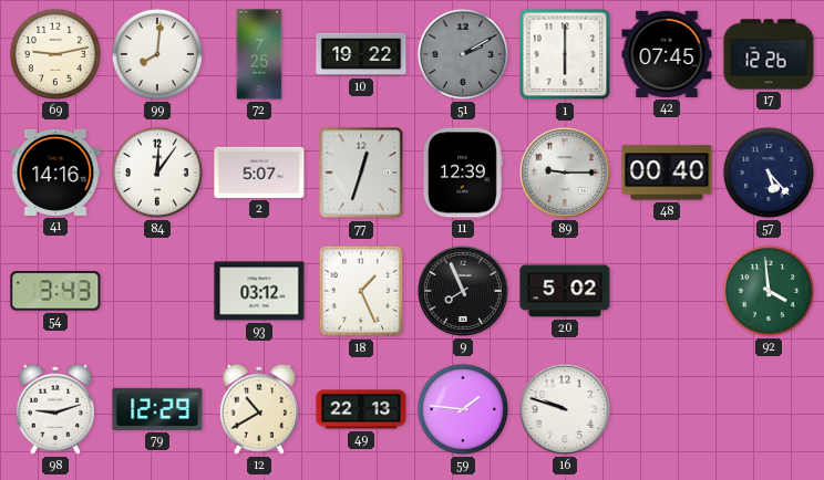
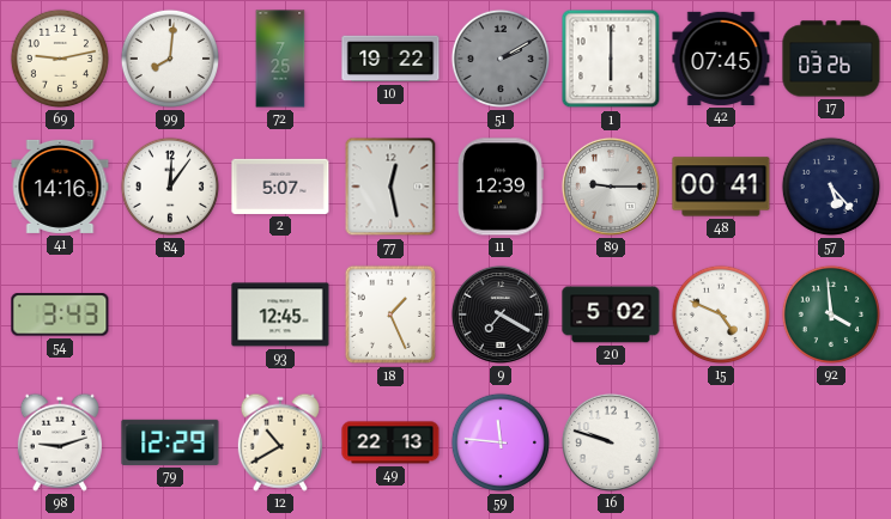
17: 12:26 -> 03:26
77: 12:33 -> 12:28
48: 00:40 -> 00:41
93: 03:12 -> 12:45
9: 7:56 -> 7:20
15: none -> 4:49
59: 1:46 -> 11:46
